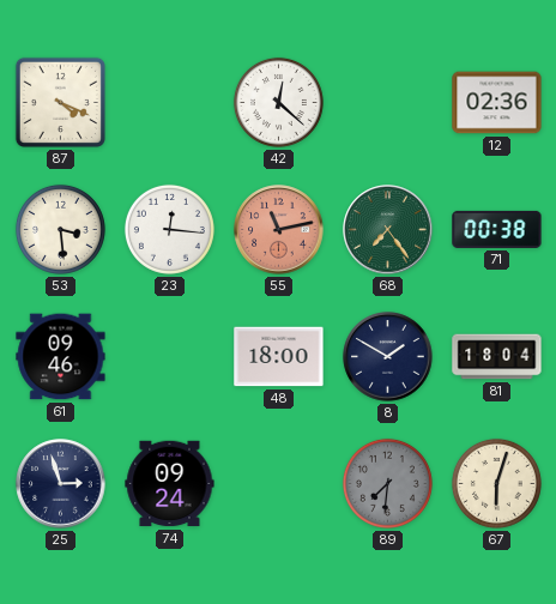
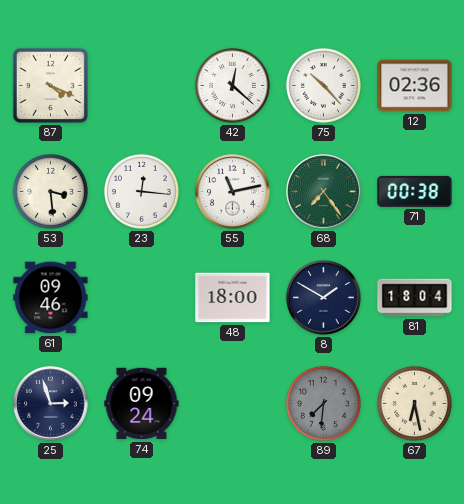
75: none -> 10:23
55 dial: salmon -> white
67: 6:03 -> 6:28
